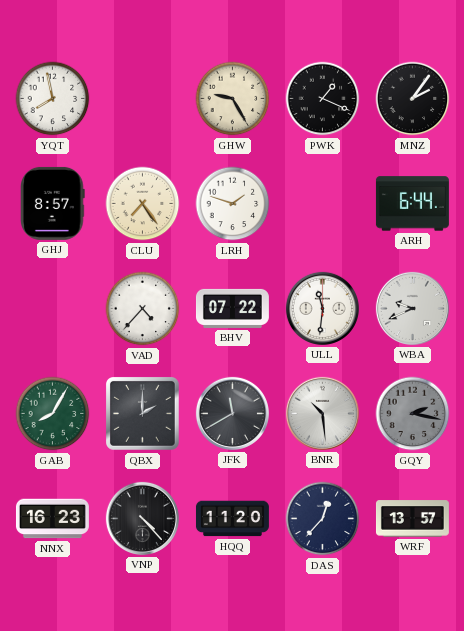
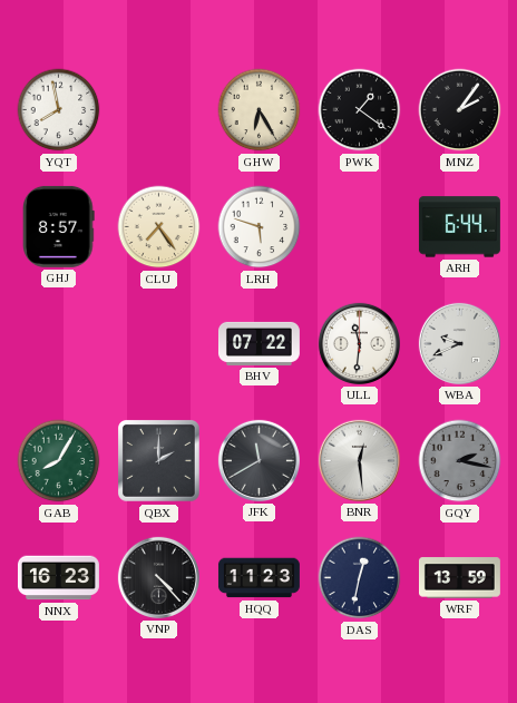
GHW: 9:25 -> 6:25
PWK: 1:19 -> 1:21
LRH: 1:48 -> 5:48
VAD: 4:37 -> none
BNR: 10:29 -> 12:29
HQQ: 11:20 -> 11:23
DAS: 12:37 -> 12:32
WRF: 13:57 -> 13:59
